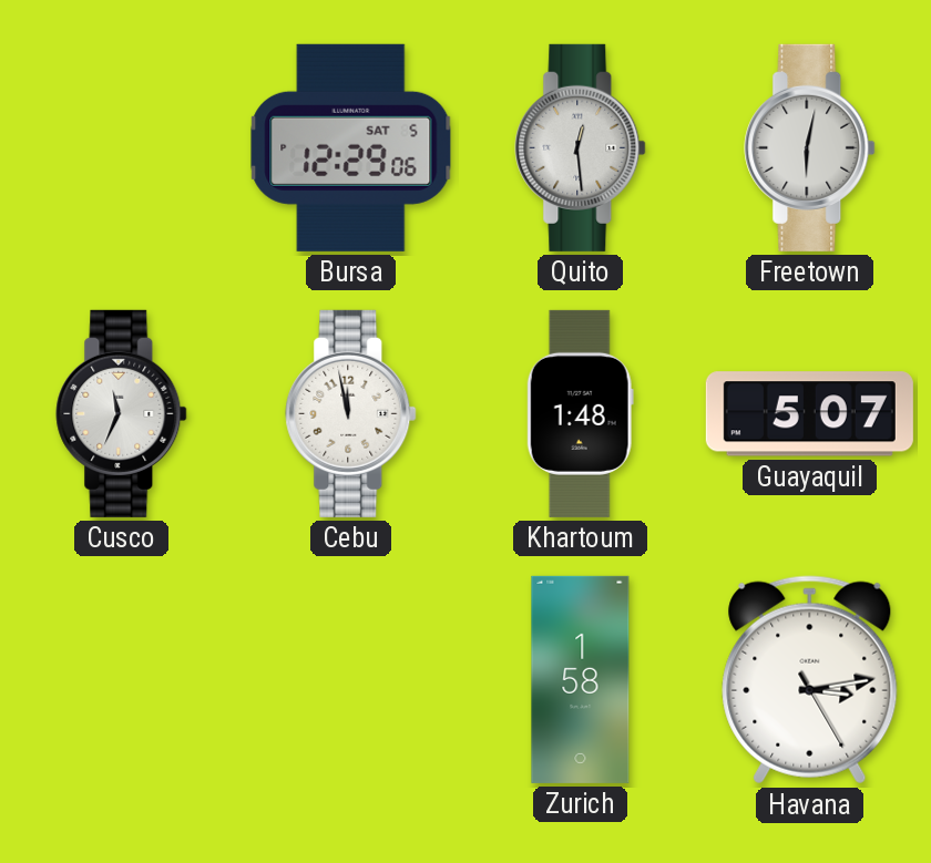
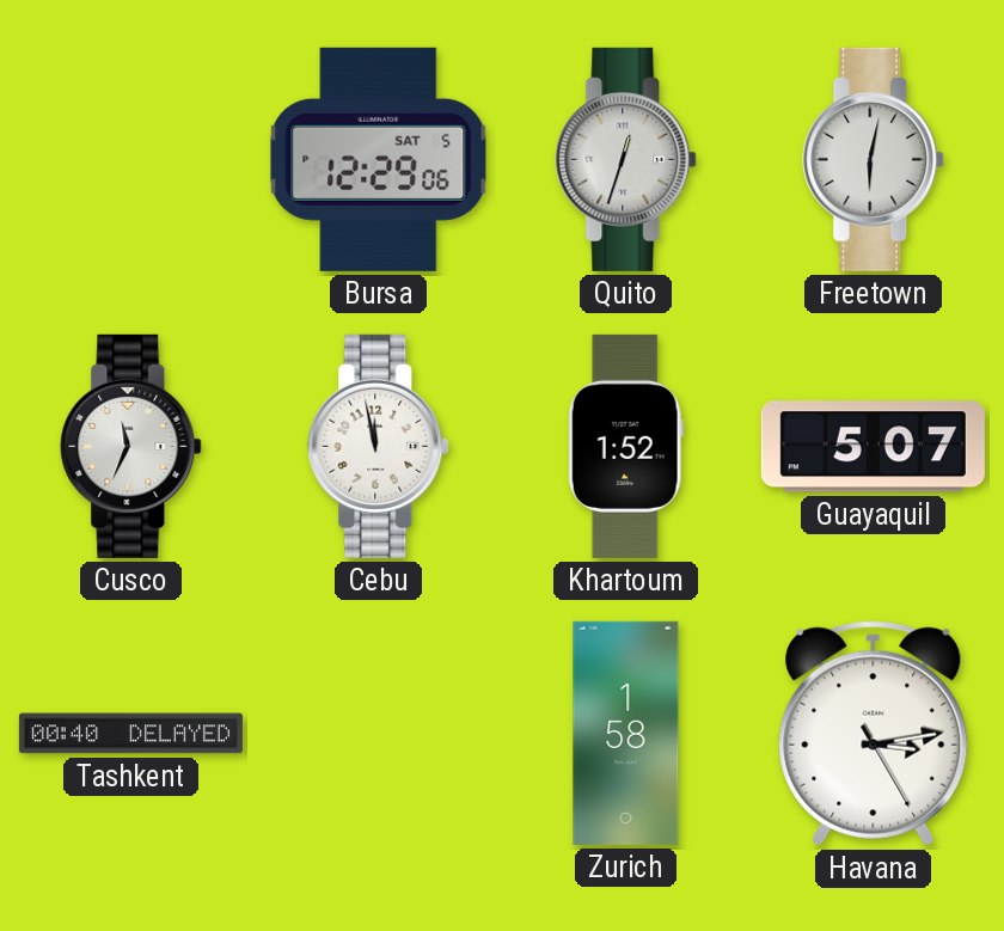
Quito: 12:29 -> 12:33
Khartoum: 1:48 -> 1:52
Tashkent: none -> 00:40
